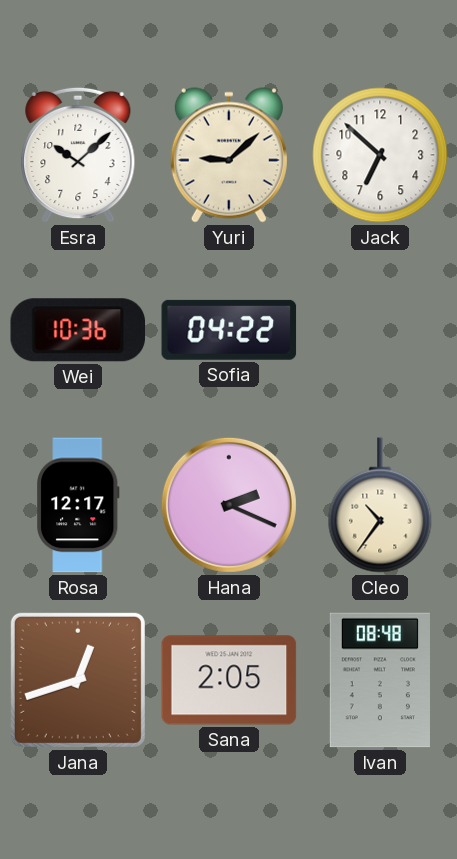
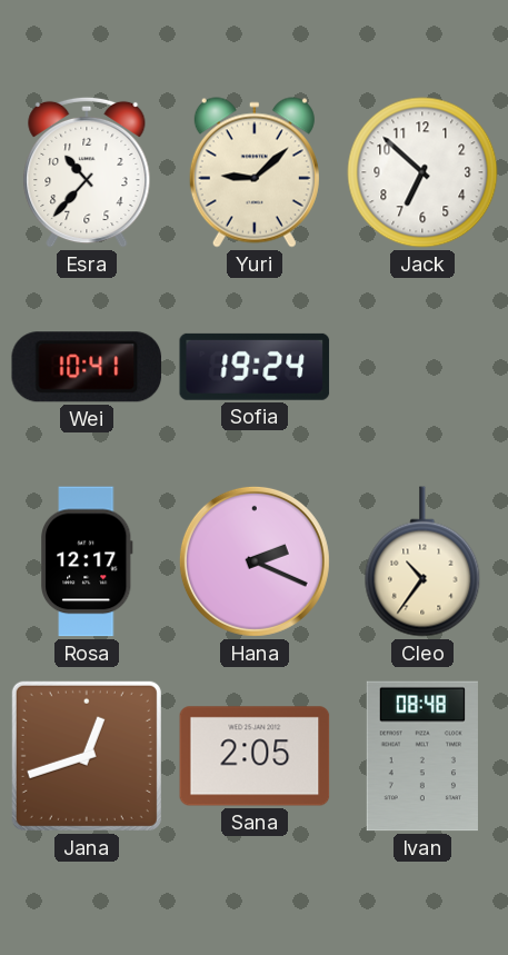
Esra: 10:08 -> 10:37
Wei: 10:36 -> 10:41
Sofia: 04:22 -> 19:24
